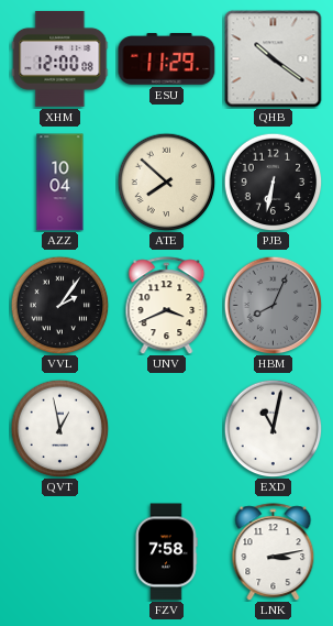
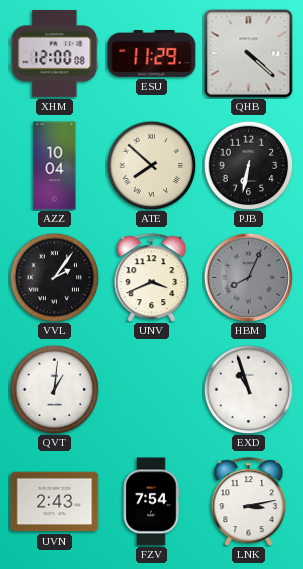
QHB: 10:21 -> 4:22
QVT: 12:58 -> 1:01
EXD: 11:02 -> 10:57
UVN: none -> 2:43
FZV: 7:58 -> 7:54
